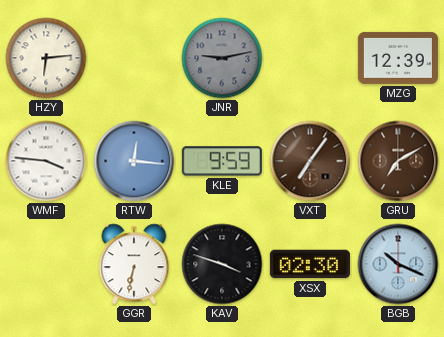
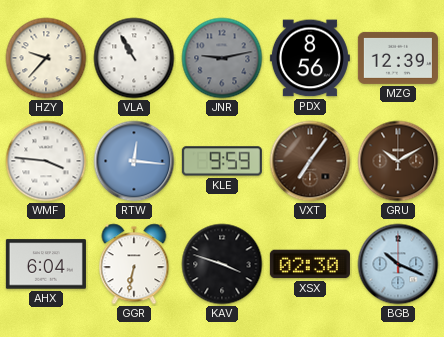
HZY: 6:14 -> 9:37
VLA: none -> 10:55
PDX: none -> 8:56
GRU: 7:10 -> 10:10
AHX: none -> 6:04
